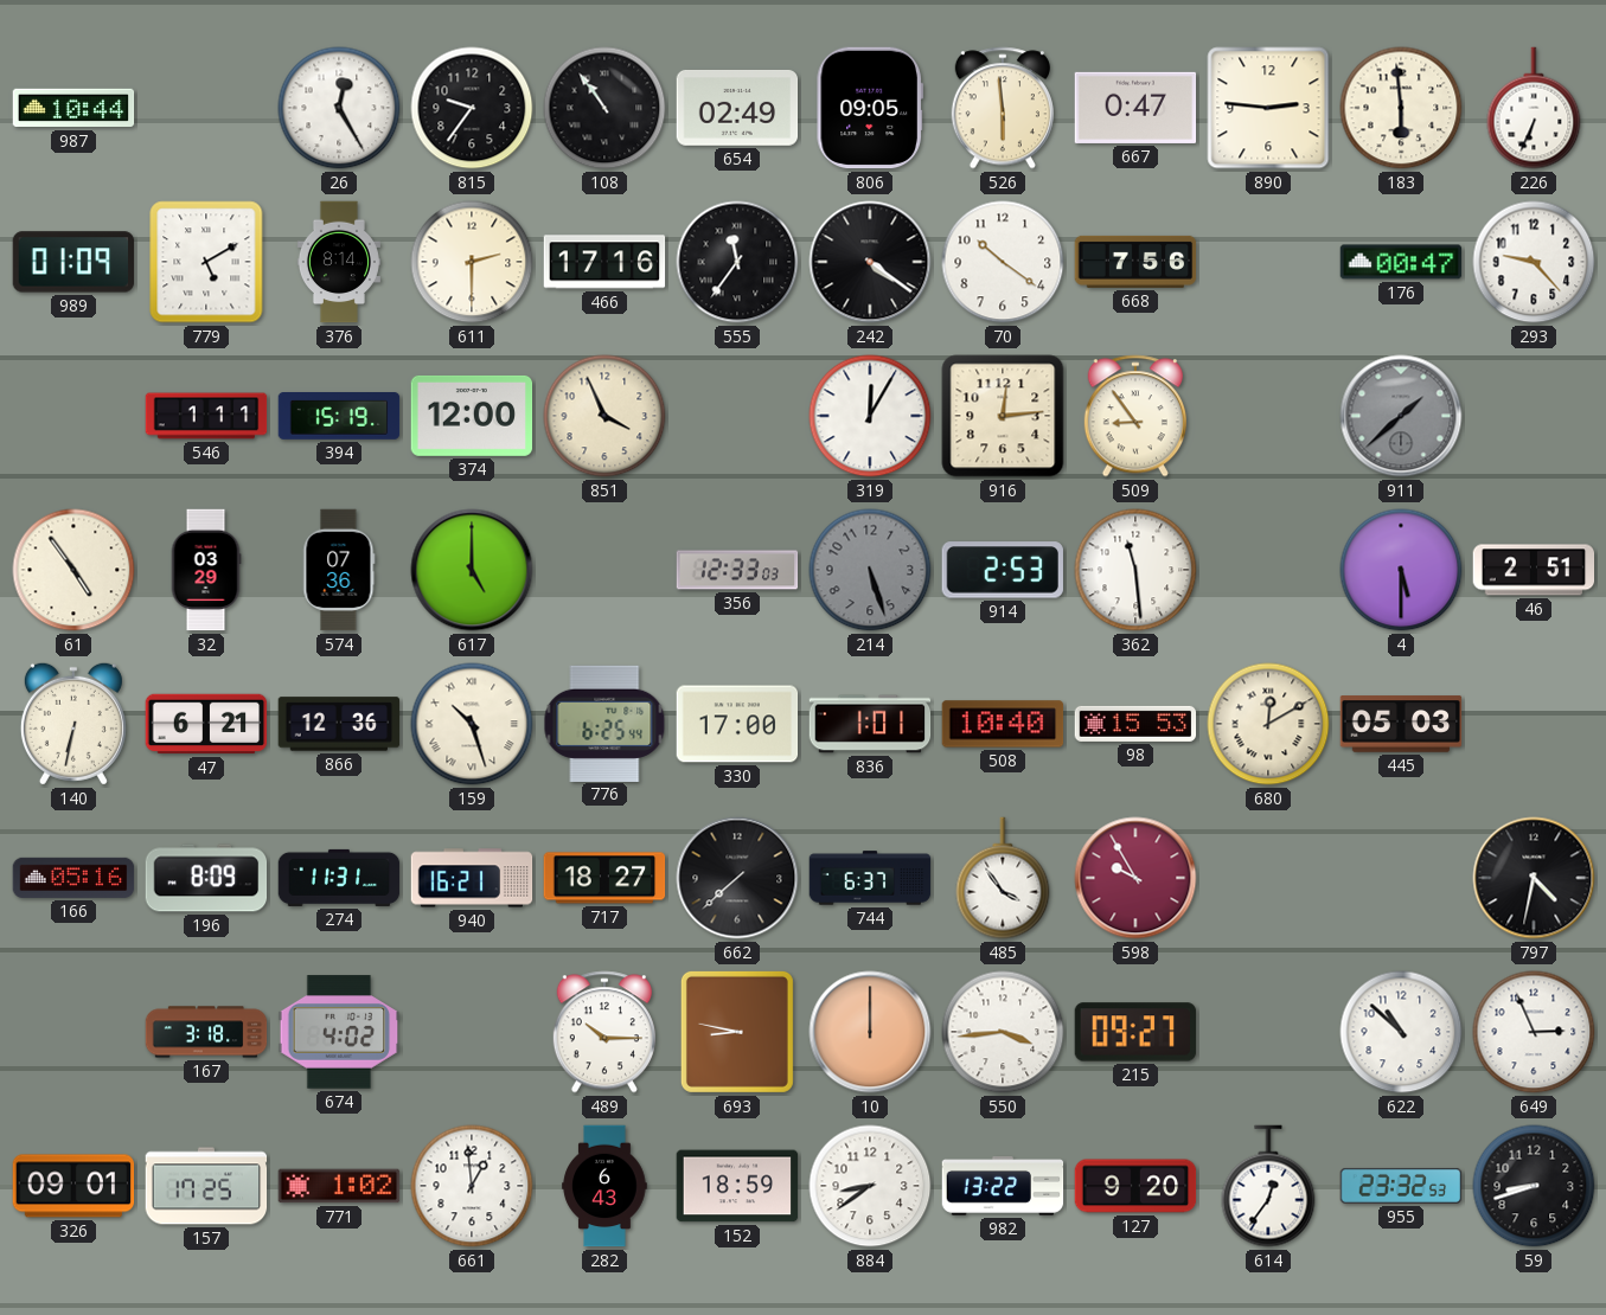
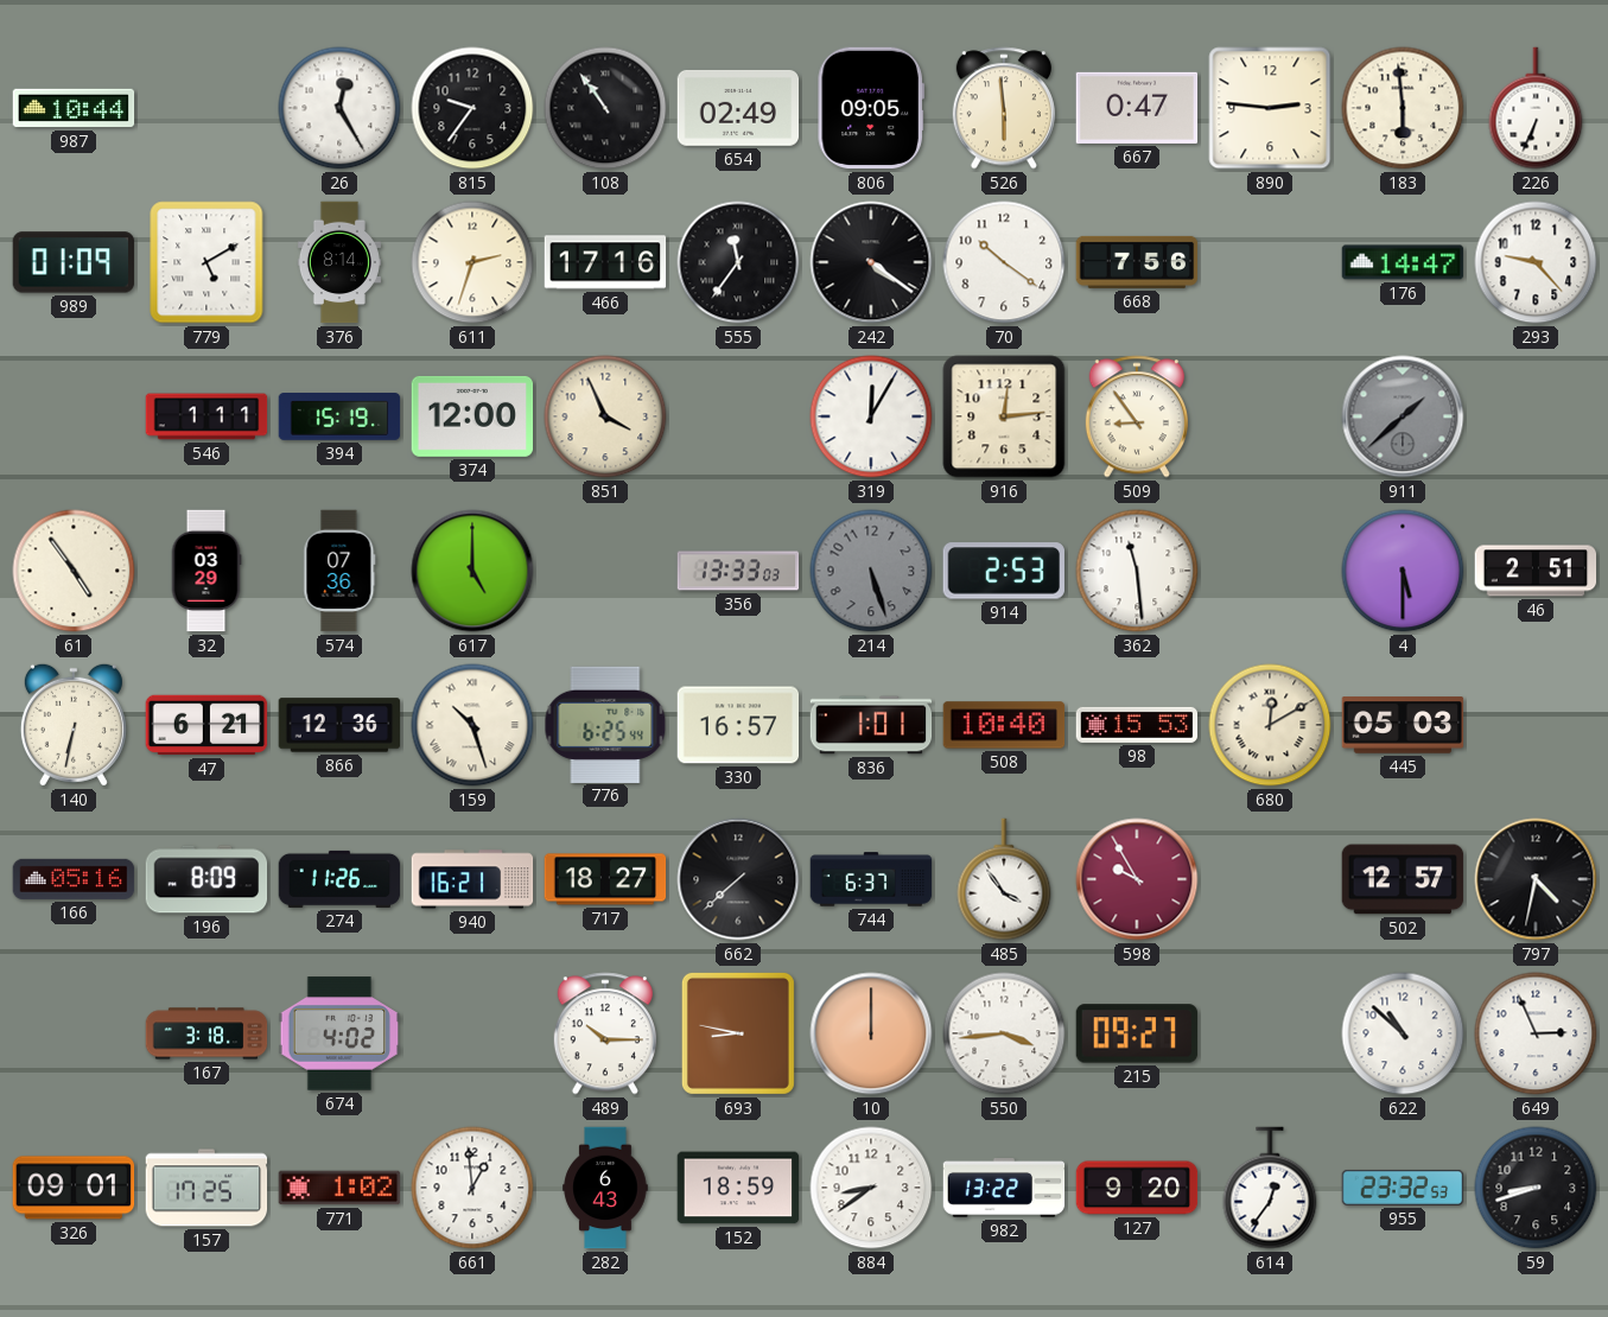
611: 2:30 -> 2:33
176: 00:47 -> 14:47
356: 12:33 -> 13:33
330: 17:00 -> 16:57
274: 11:31 -> 11:26
502: none -> 12:57
